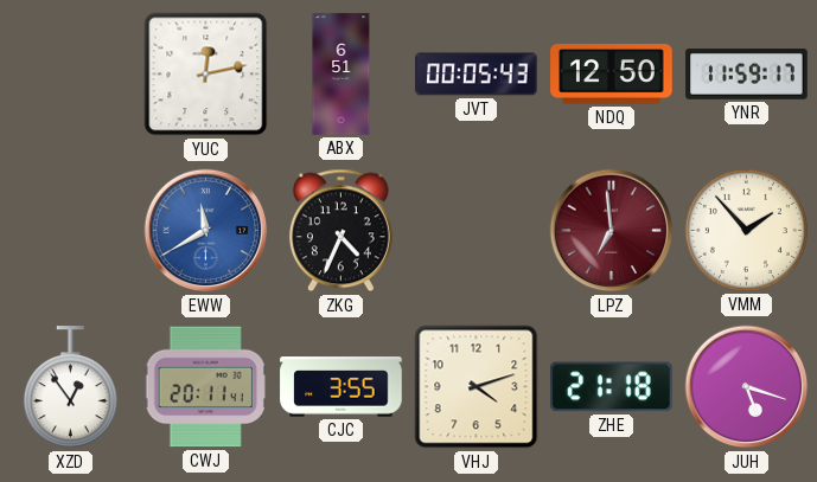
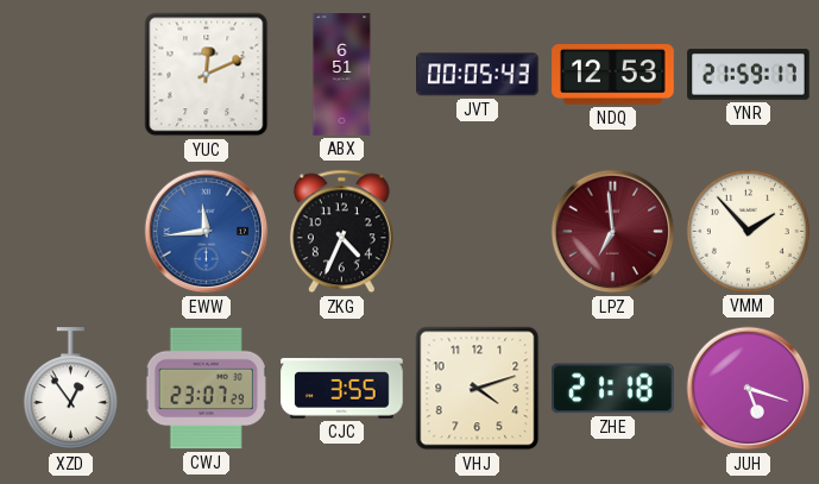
YUC: 12:13 -> 12:11
NDQ: 12:50 -> 12:53
YNR: 11:59 -> 21:59
EWW: 11:40 -> 11:44
CWJ: 20:11 -> 23:07
